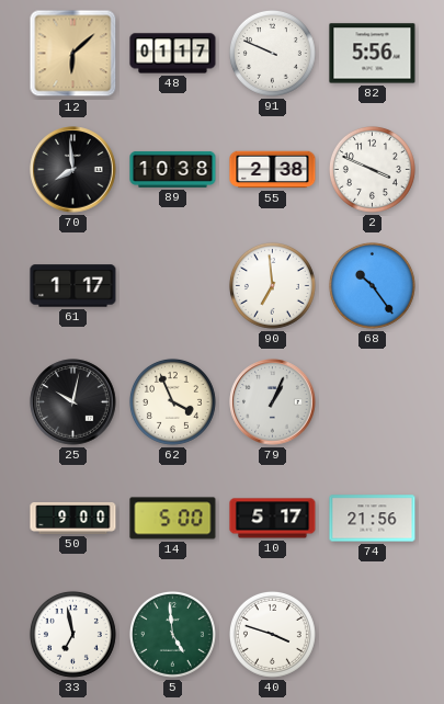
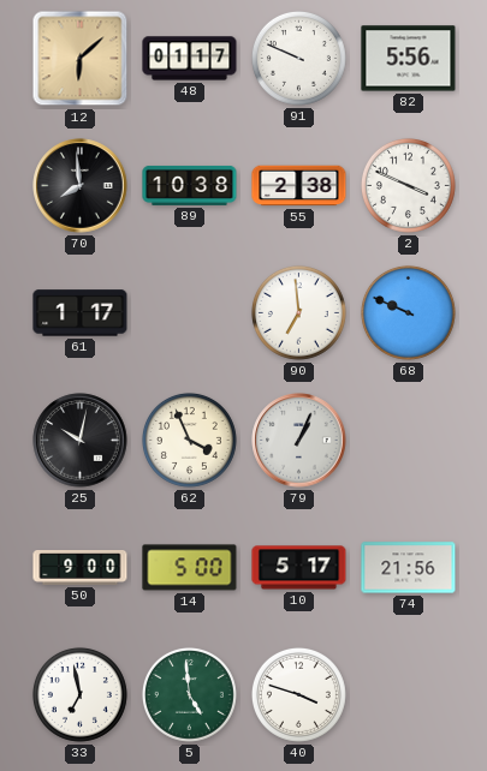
68: 10:24 -> 9:49
